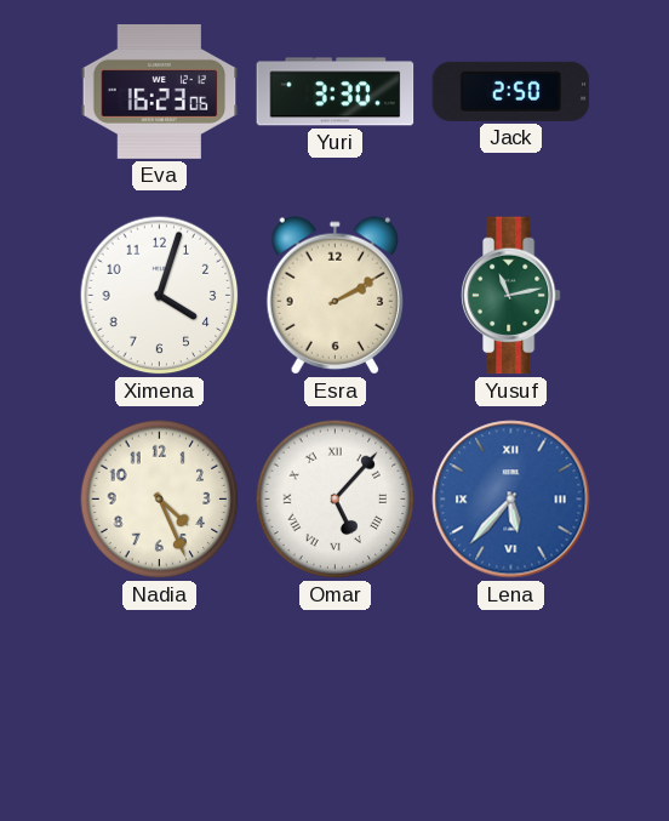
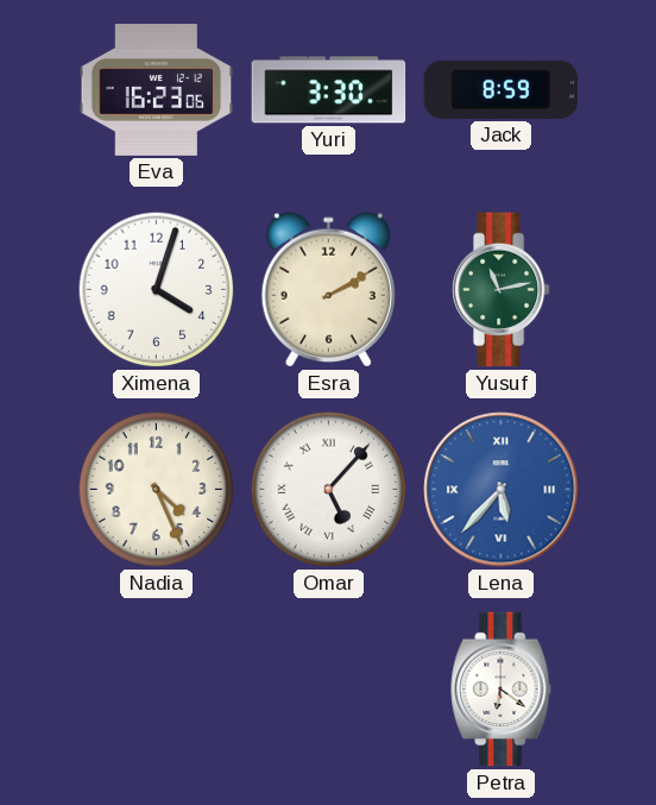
Jack: 2:50 -> 8:59
Petra: none -> 6:21
